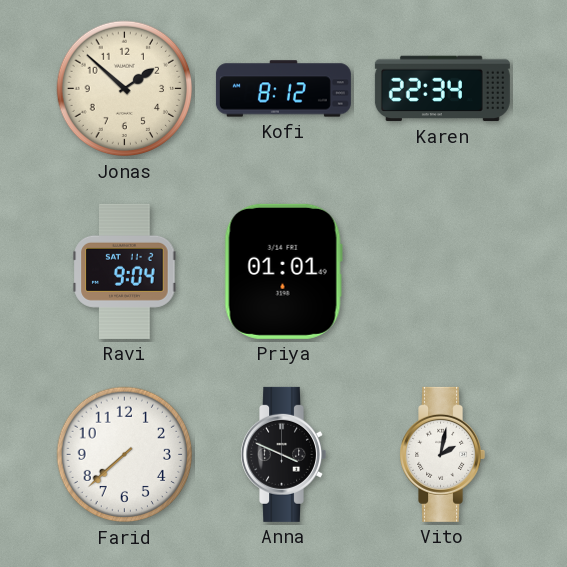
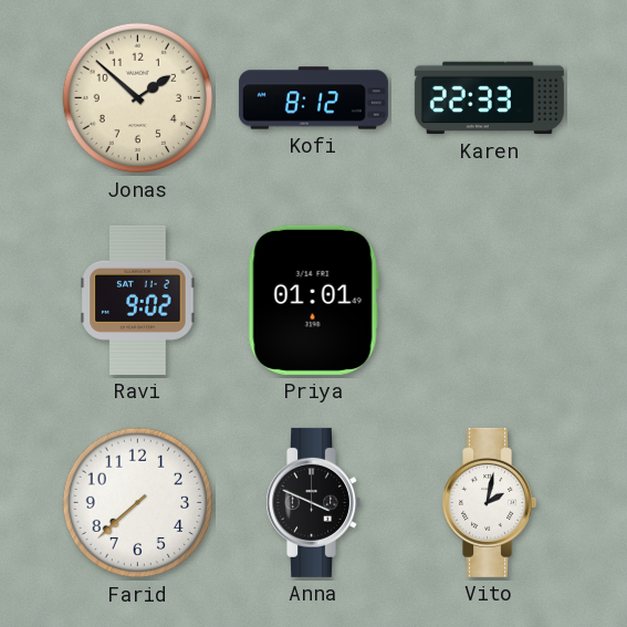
Karen: 22:34 -> 22:33
Ravi: 9:04 -> 9:02
